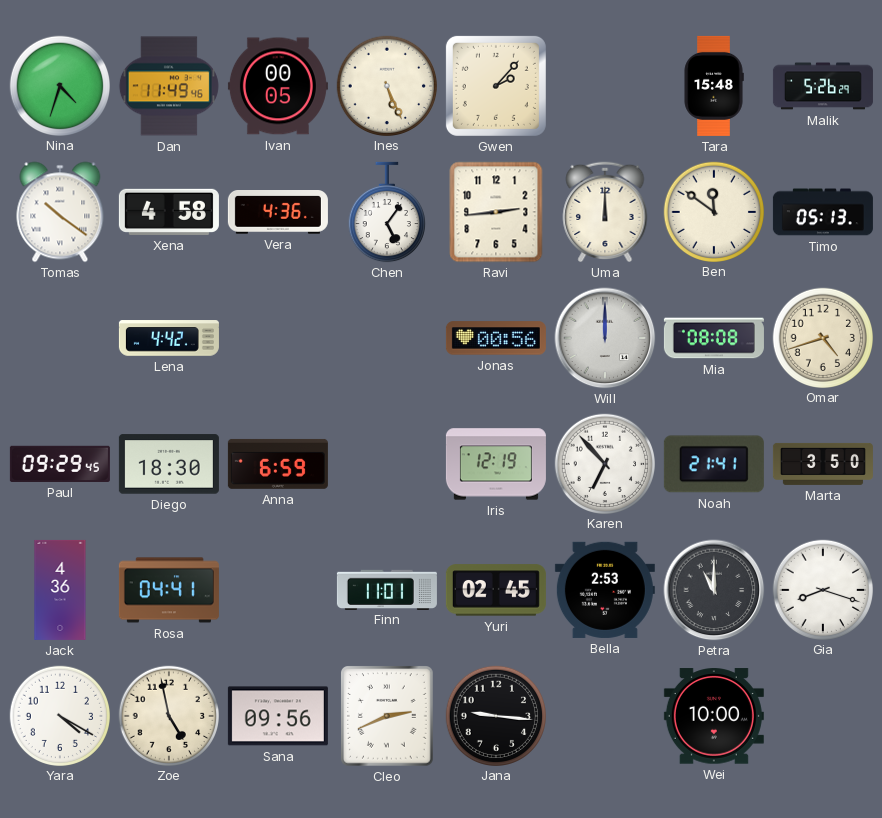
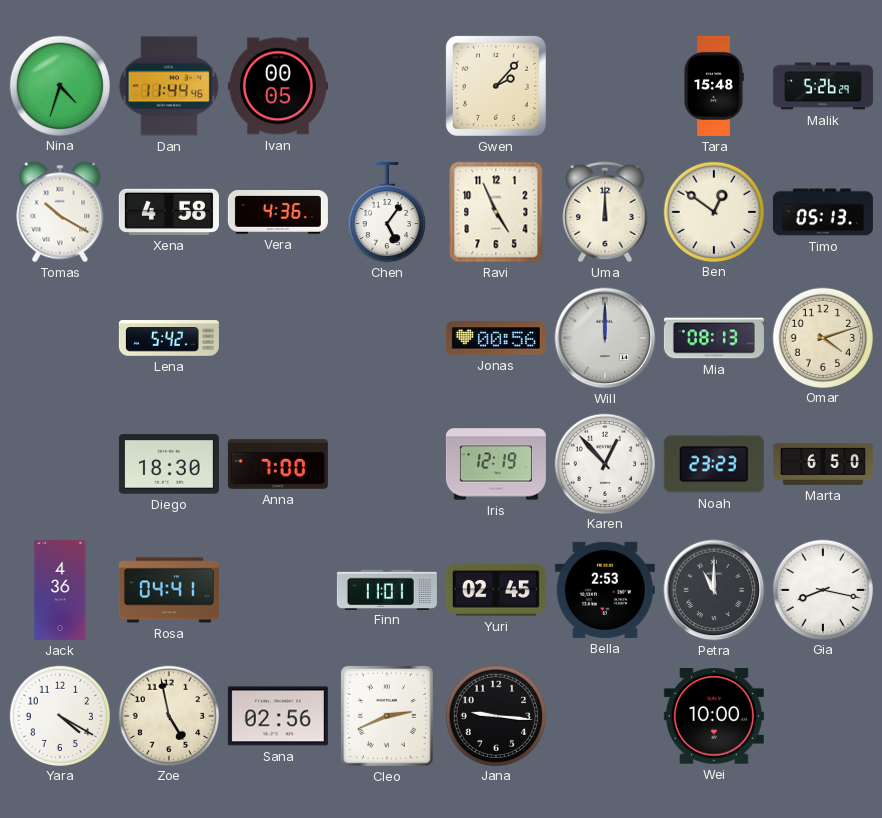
Dan: 11:49 -> 11:44
Ines: 5:26 -> none
Tomas: 10:21 -> 10:20
Ravi: 2:44 -> 4:56
Ben: 11:51 -> 12:51
Lena: 4:42 -> 5:42
Mia: 08:08 -> 08:13
Omar: 4:42 -> 4:12
Paul: 09:29 -> none
Anna: 6:59 -> 7:00
Karen: 6:53 -> 12:53
Noah: 21:41 -> 23:23
Marta: 3:50 -> 6:50
Gia: 8:18 -> 8:17
Sana: 09:56 -> 02:56
